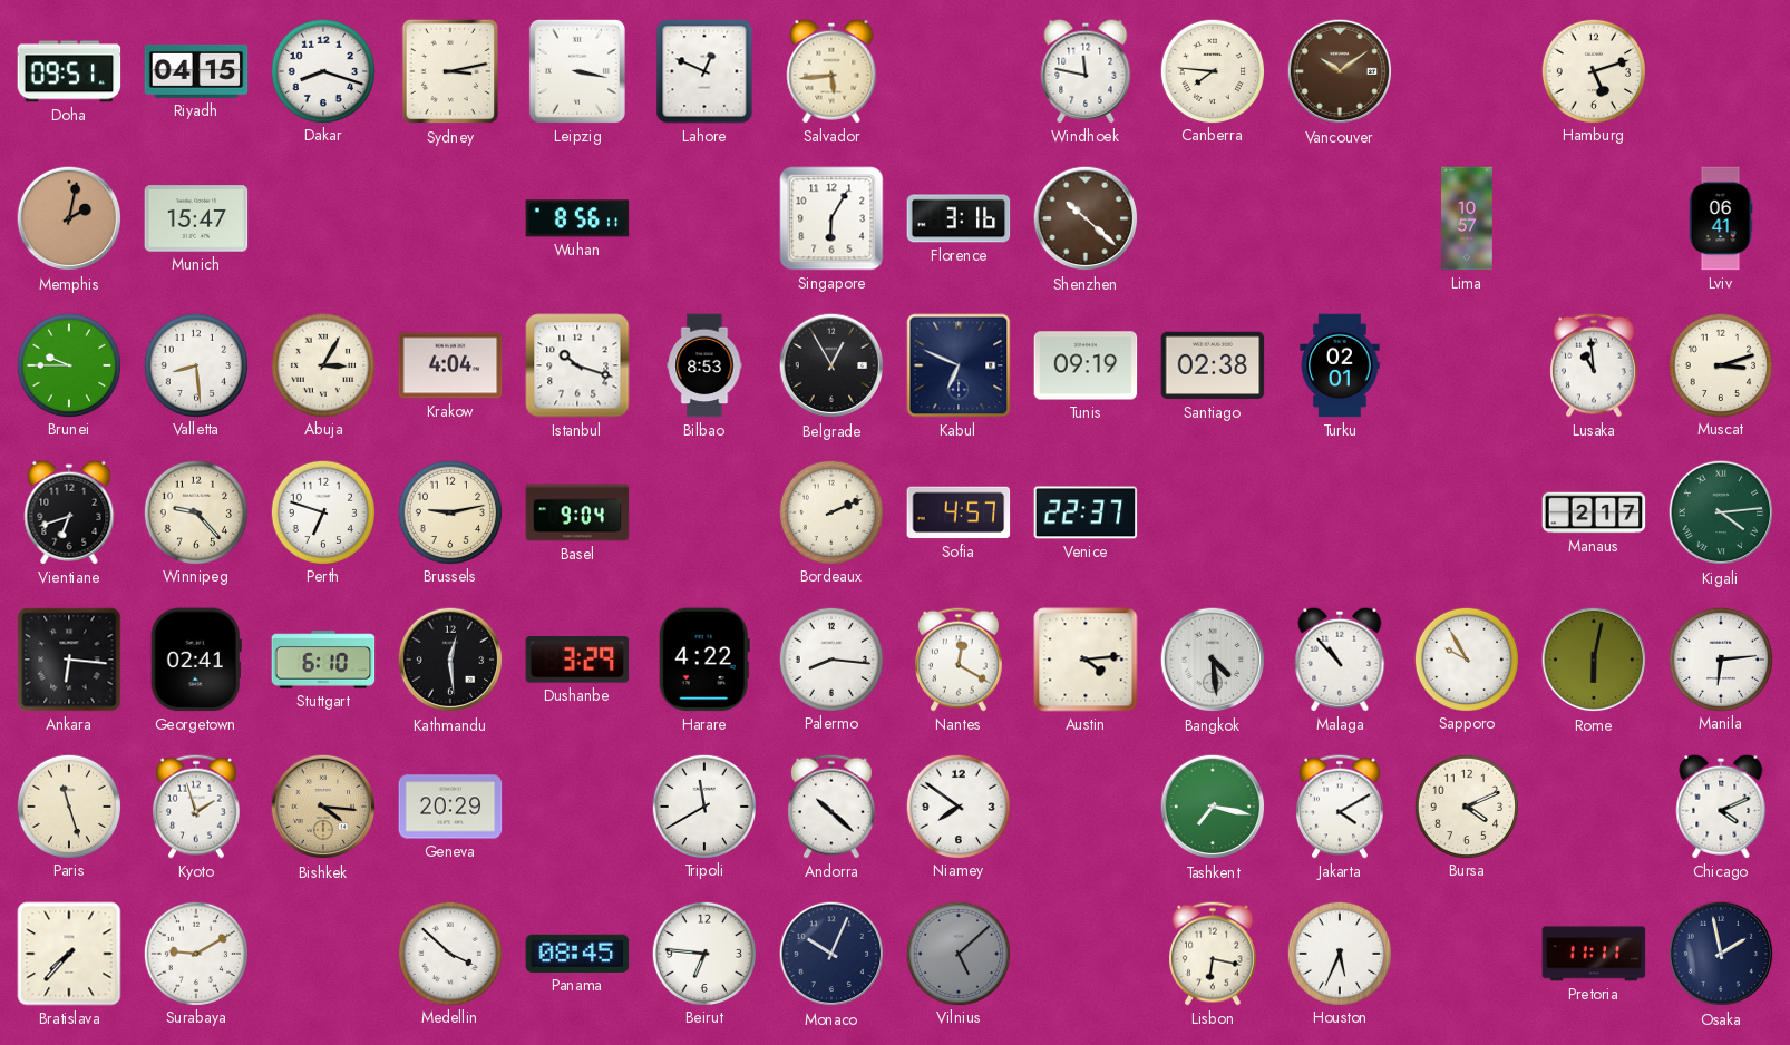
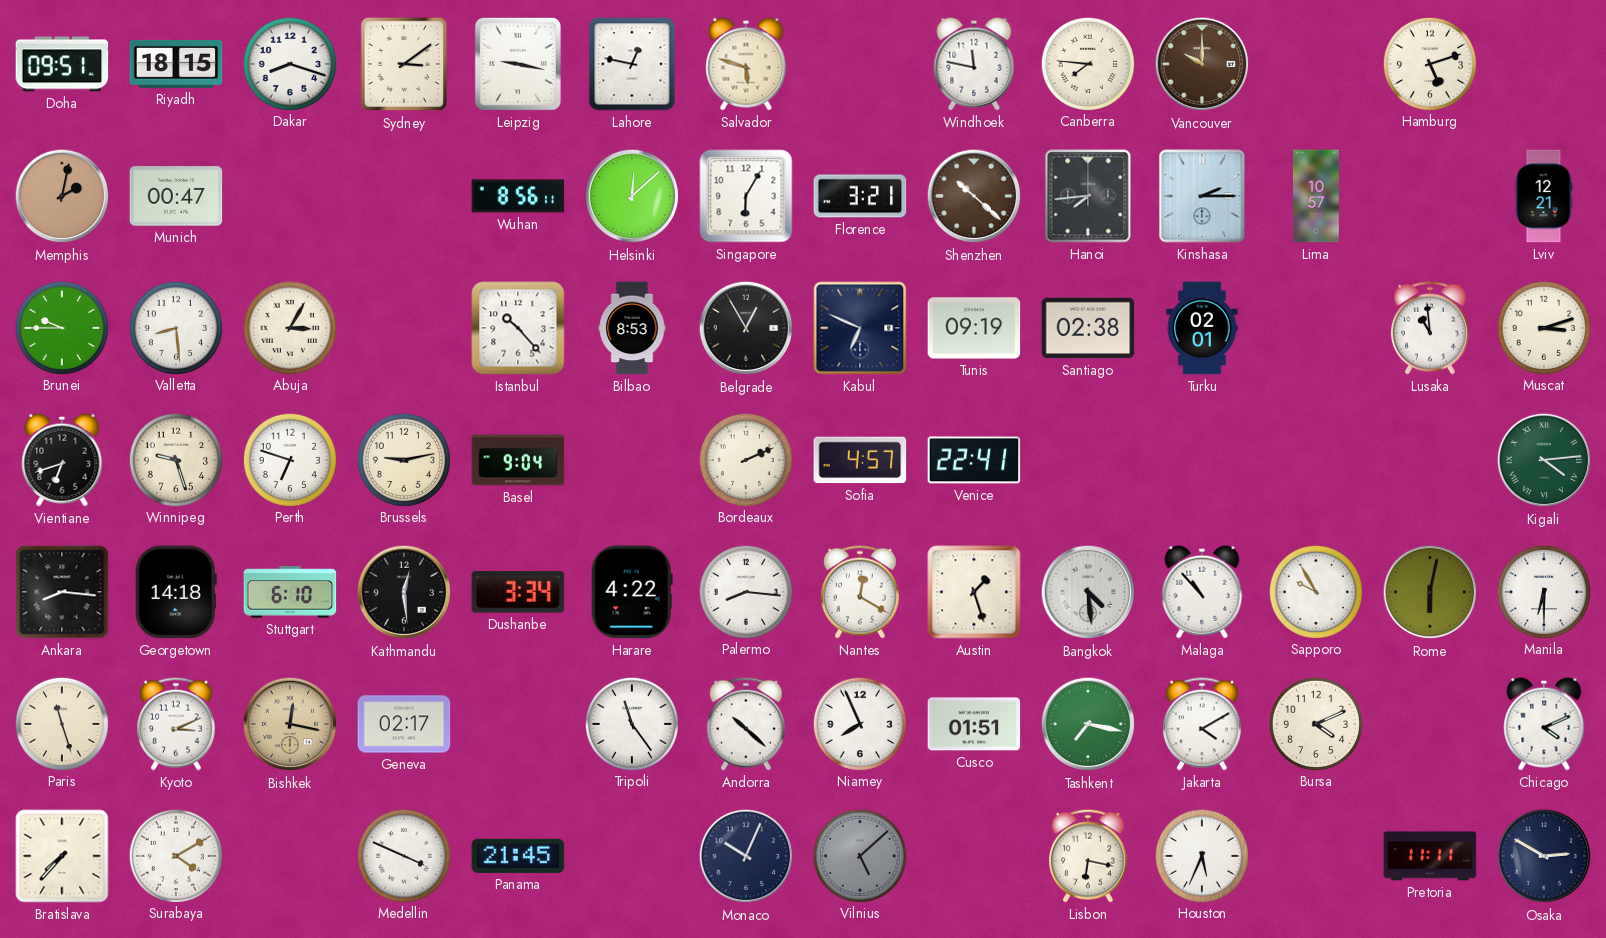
Riyadh: 04:15 -> 18:15
Sydney: 3:13 -> 3:09
Leipzig: 3:17 -> 9:17
Lahore: 12:49 -> 12:47
Salvador: 5:44 -> 5:48
Vancouver: 10:09 -> 10:00
Munich: 15:47 -> 00:47
Helsinki: none -> 12:08
Florence: 3:16 -> 3:21
Hanoi: none -> 7:44
Kinshasa: none -> 2:15
Lviv: 06:41 -> 12:21
Krakow: 4:04 -> none
Istanbul: 10:18 -> 10:23
Winnipeg: 9:23 -> 9:27
Venice: 22:37 -> 22:41
Manaus: 2:17 -> none
Ankara: 6:16 -> 8:16
Georgetown: 02:41 -> 14:18
Dushanbe: 3:29 -> 3:34
Austin: 4:14 -> 1:27
Manila: 6:14 -> 6:30
Kyoto: 1:57 -> 3:11
Bishkek: 4:16 -> 12:17
Geneva: 20:29 -> 02:17
Tripoli: 11:40 -> 11:24
Niamey: 7:51 -> 7:56
Cusco: none -> 01:51
Surabaya: 9:10 -> 4:10
Medellin: 3:52 -> 3:49
Panama: 08:45 -> 21:45
Beirut: 6:46 -> none
Osaka: 1:58 -> 2:50
